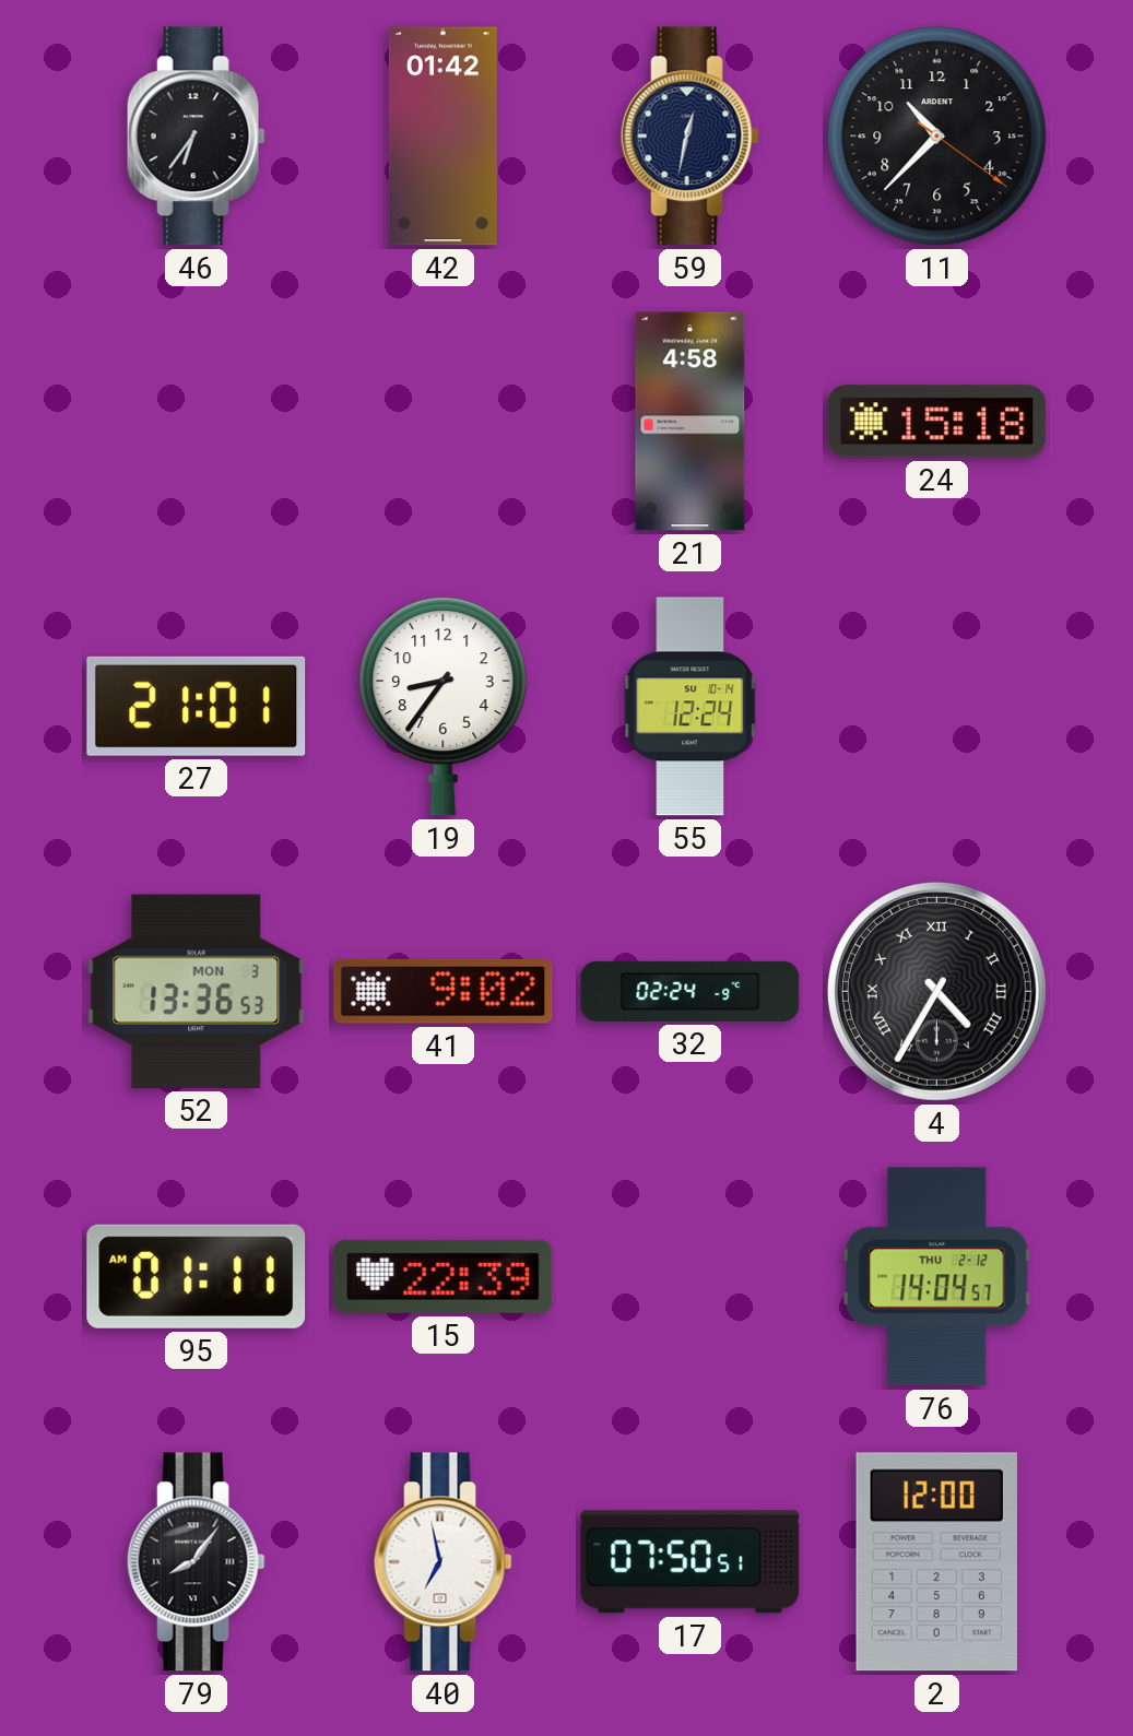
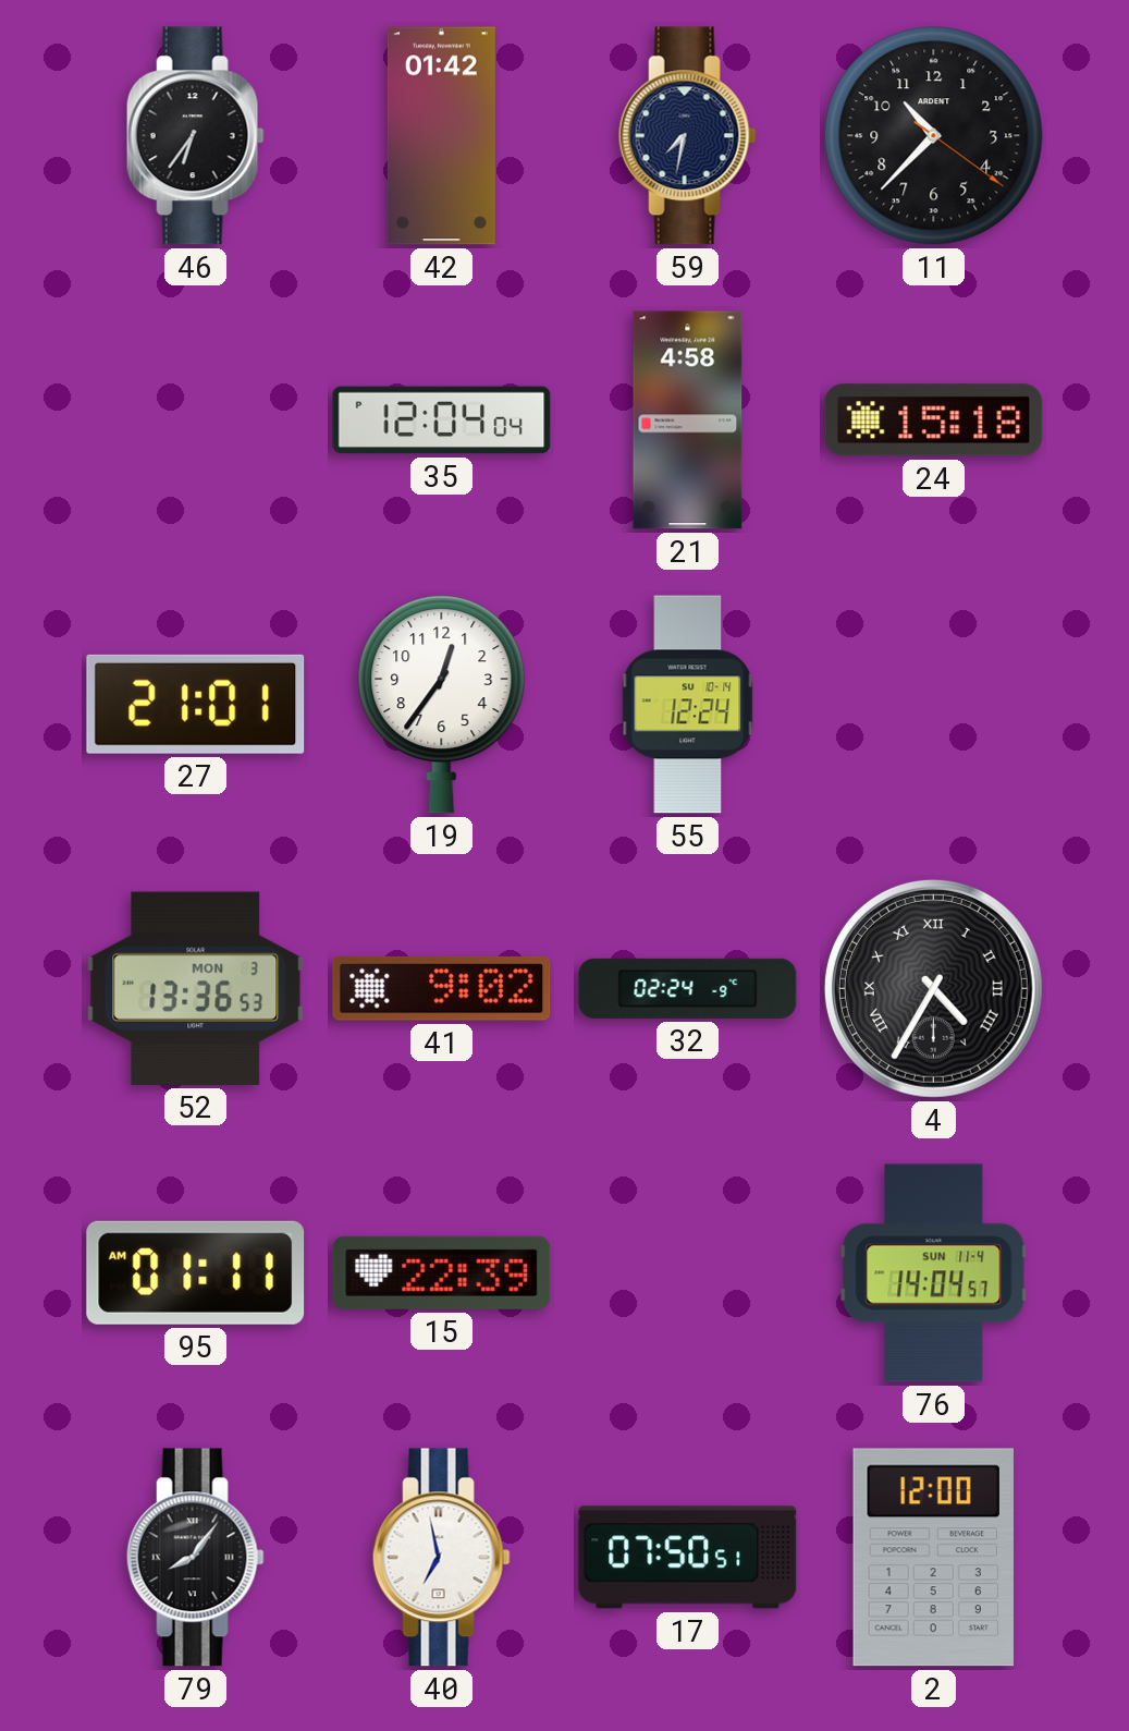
59: 12:32 -> 7:32
35: none -> 12:04
19: 8:36 -> 12:36
76 date: THU 2-12 -> SUN 11-4
